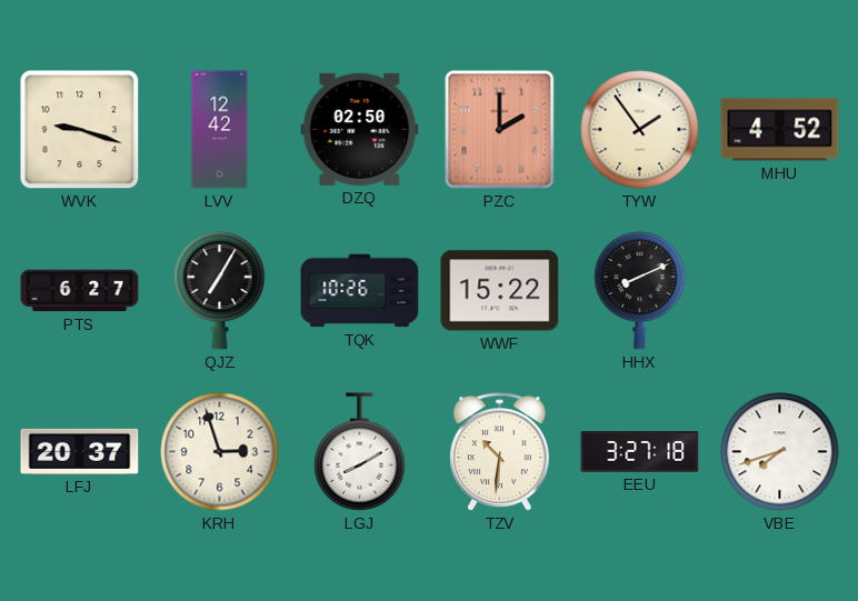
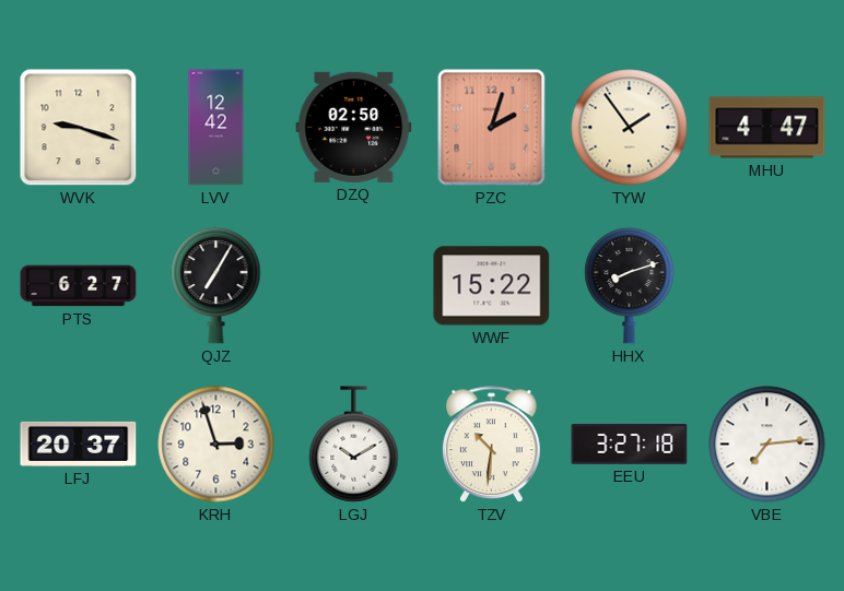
PZC: 2:00 -> 2:03
MHU: 4:52 -> 4:47
TQK: 10:26 -> none
HHX: 8:11 -> 8:12
LGJ: 8:10 -> 10:10
VBE: 7:42 -> 7:14
